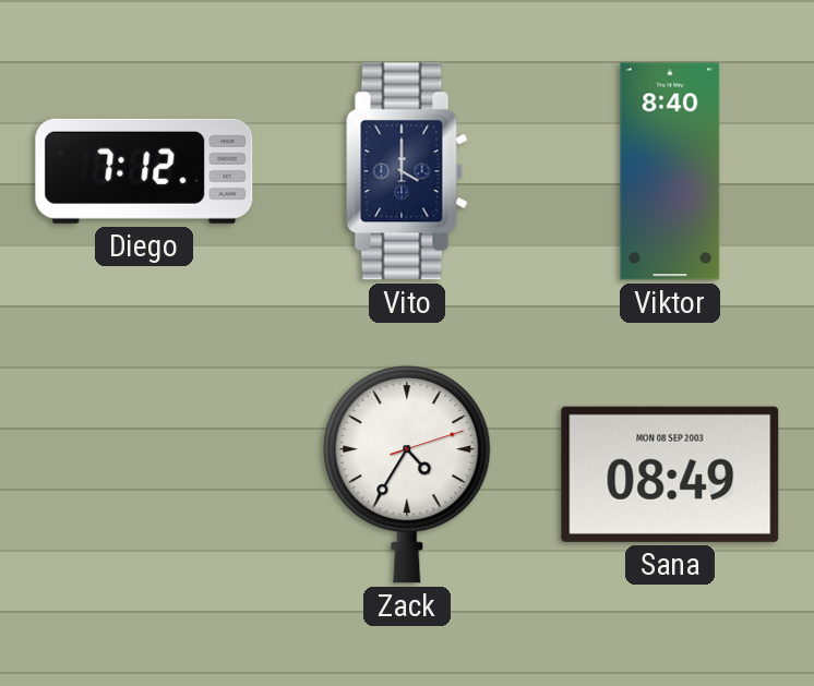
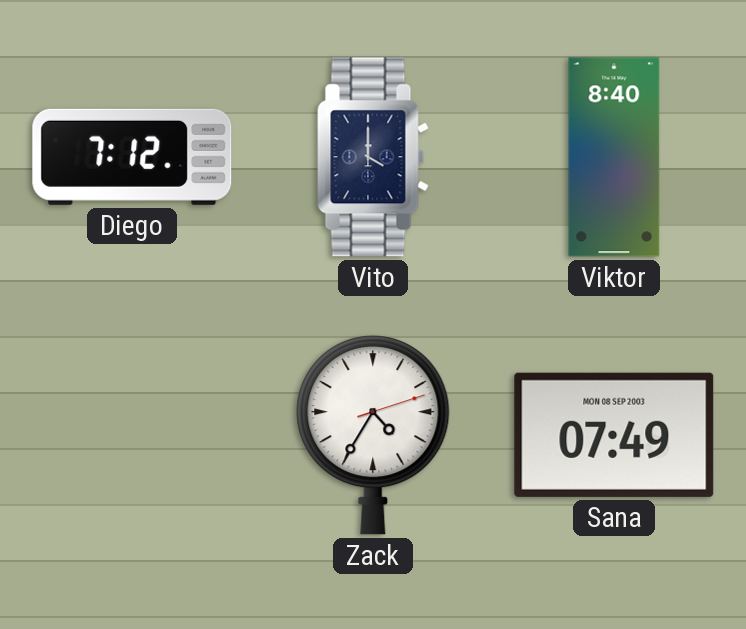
Sana: 08:49 -> 07:49
